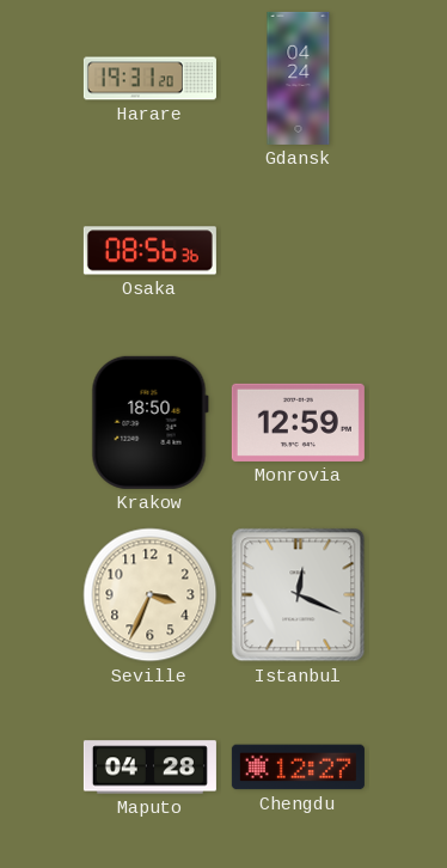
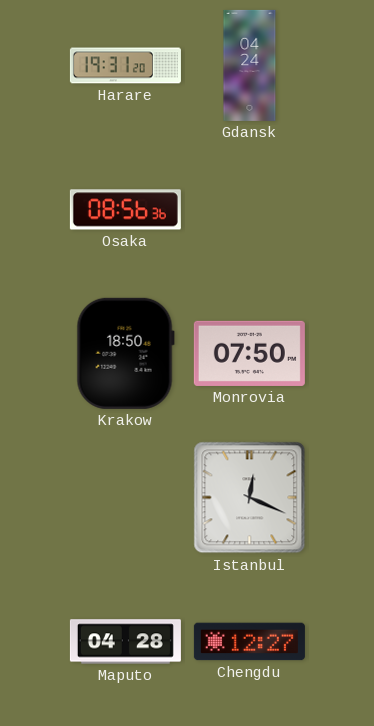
Monrovia: 12:59 -> 07:50
Seville: 3:34 -> none
